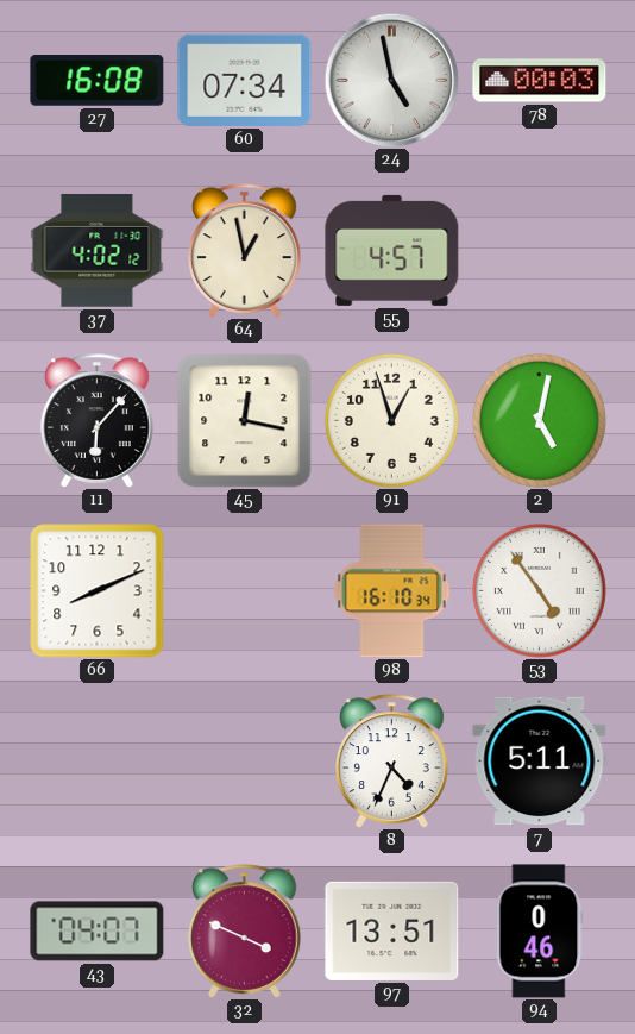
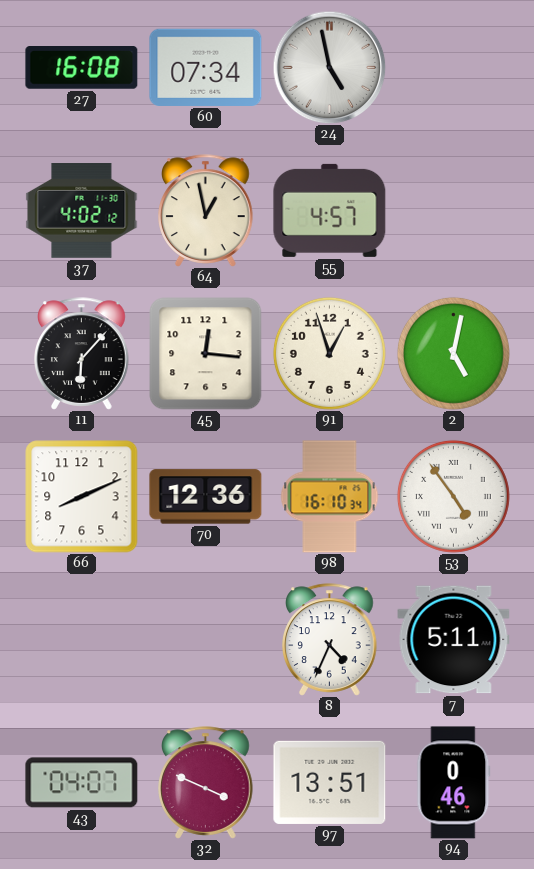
78: 00:03 -> none
45: 12:17 -> 12:16
70: none -> 12:36
